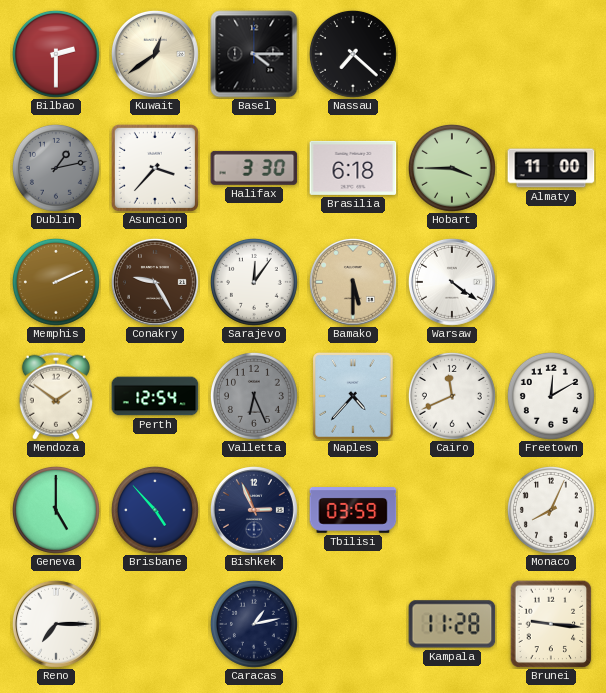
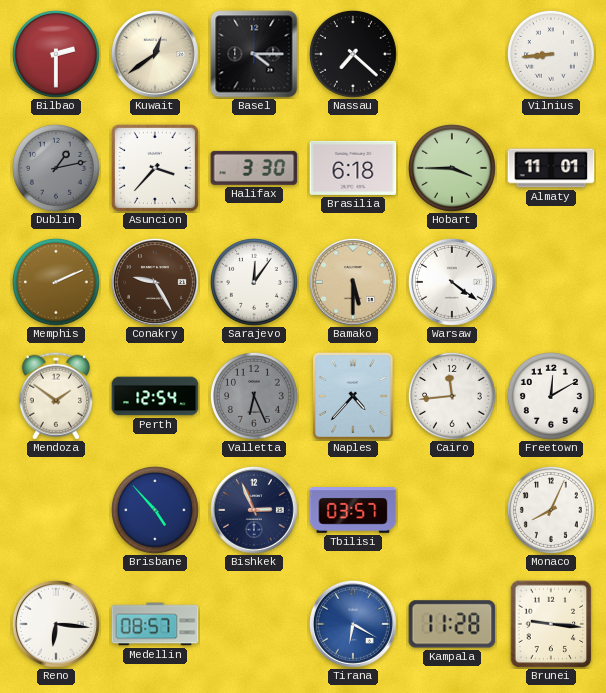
Vilnius: none -> 8:44
Almaty: 11:00 -> 11:01
Cairo: 11:41 -> 11:44
Geneva: 5:00 -> none
Tbilisi: 03:59 -> 03:57
Reno: 7:15 -> 6:16
Medellin: none -> 08:57
Caracas: 1:13 -> none
Tirana: none -> 6:20
